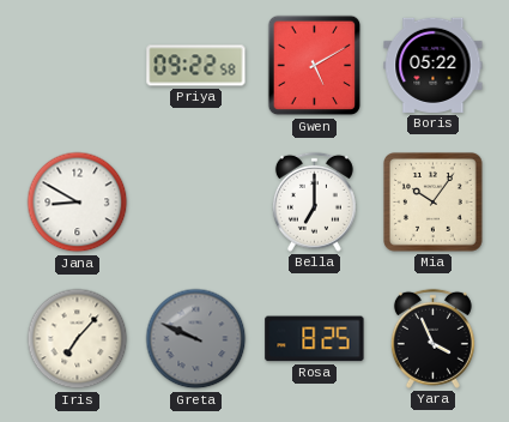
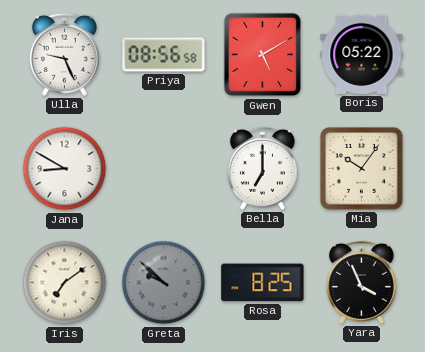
Ulla: none -> 9:26
Priya: 09:22 -> 08:56
Iris: 7:07 -> 7:09
Greta: 9:49 -> 9:52
